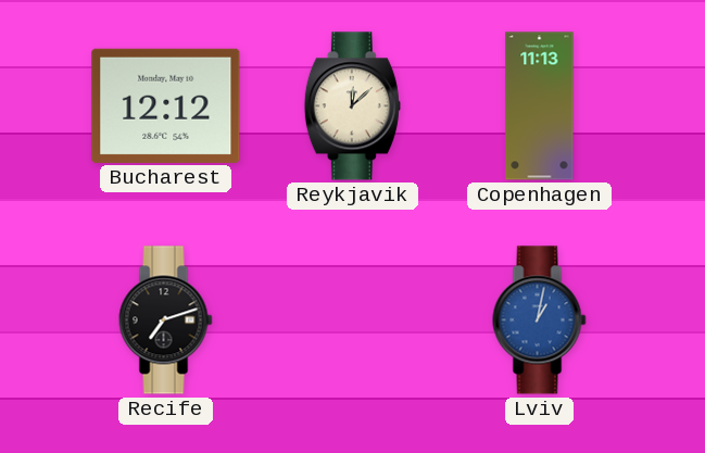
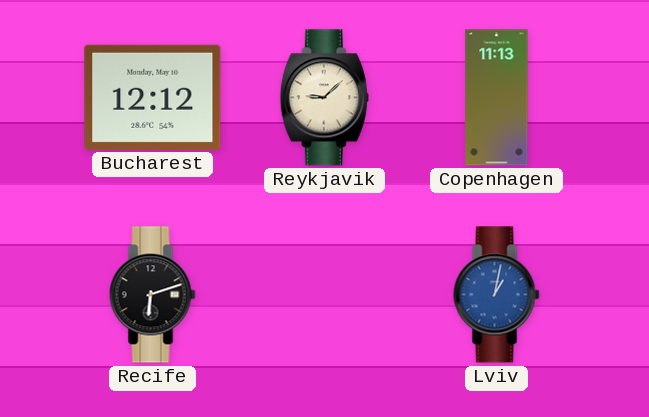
Reykjavik: 12:08 -> 9:08
Recife: 7:12 -> 6:12
